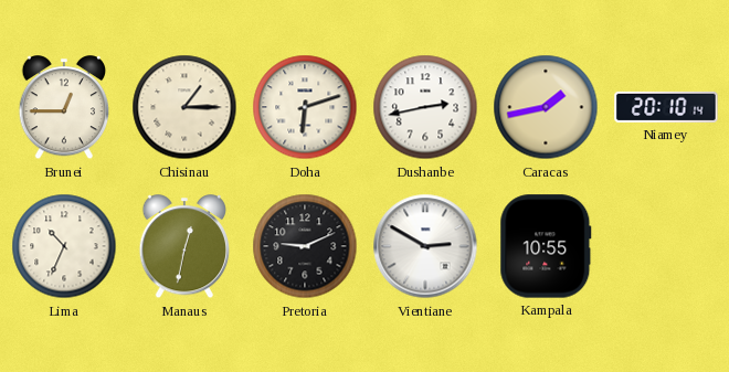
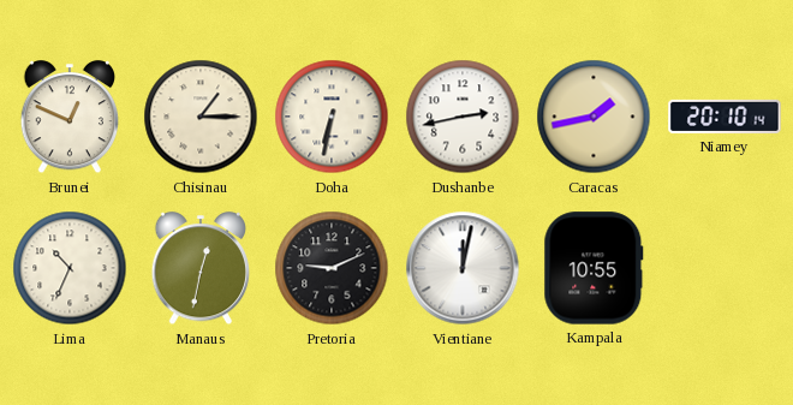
Brunei: 12:45 -> 12:49
Doha: 6:12 -> 6:32
Vientiane: 2:50 -> 12:02
